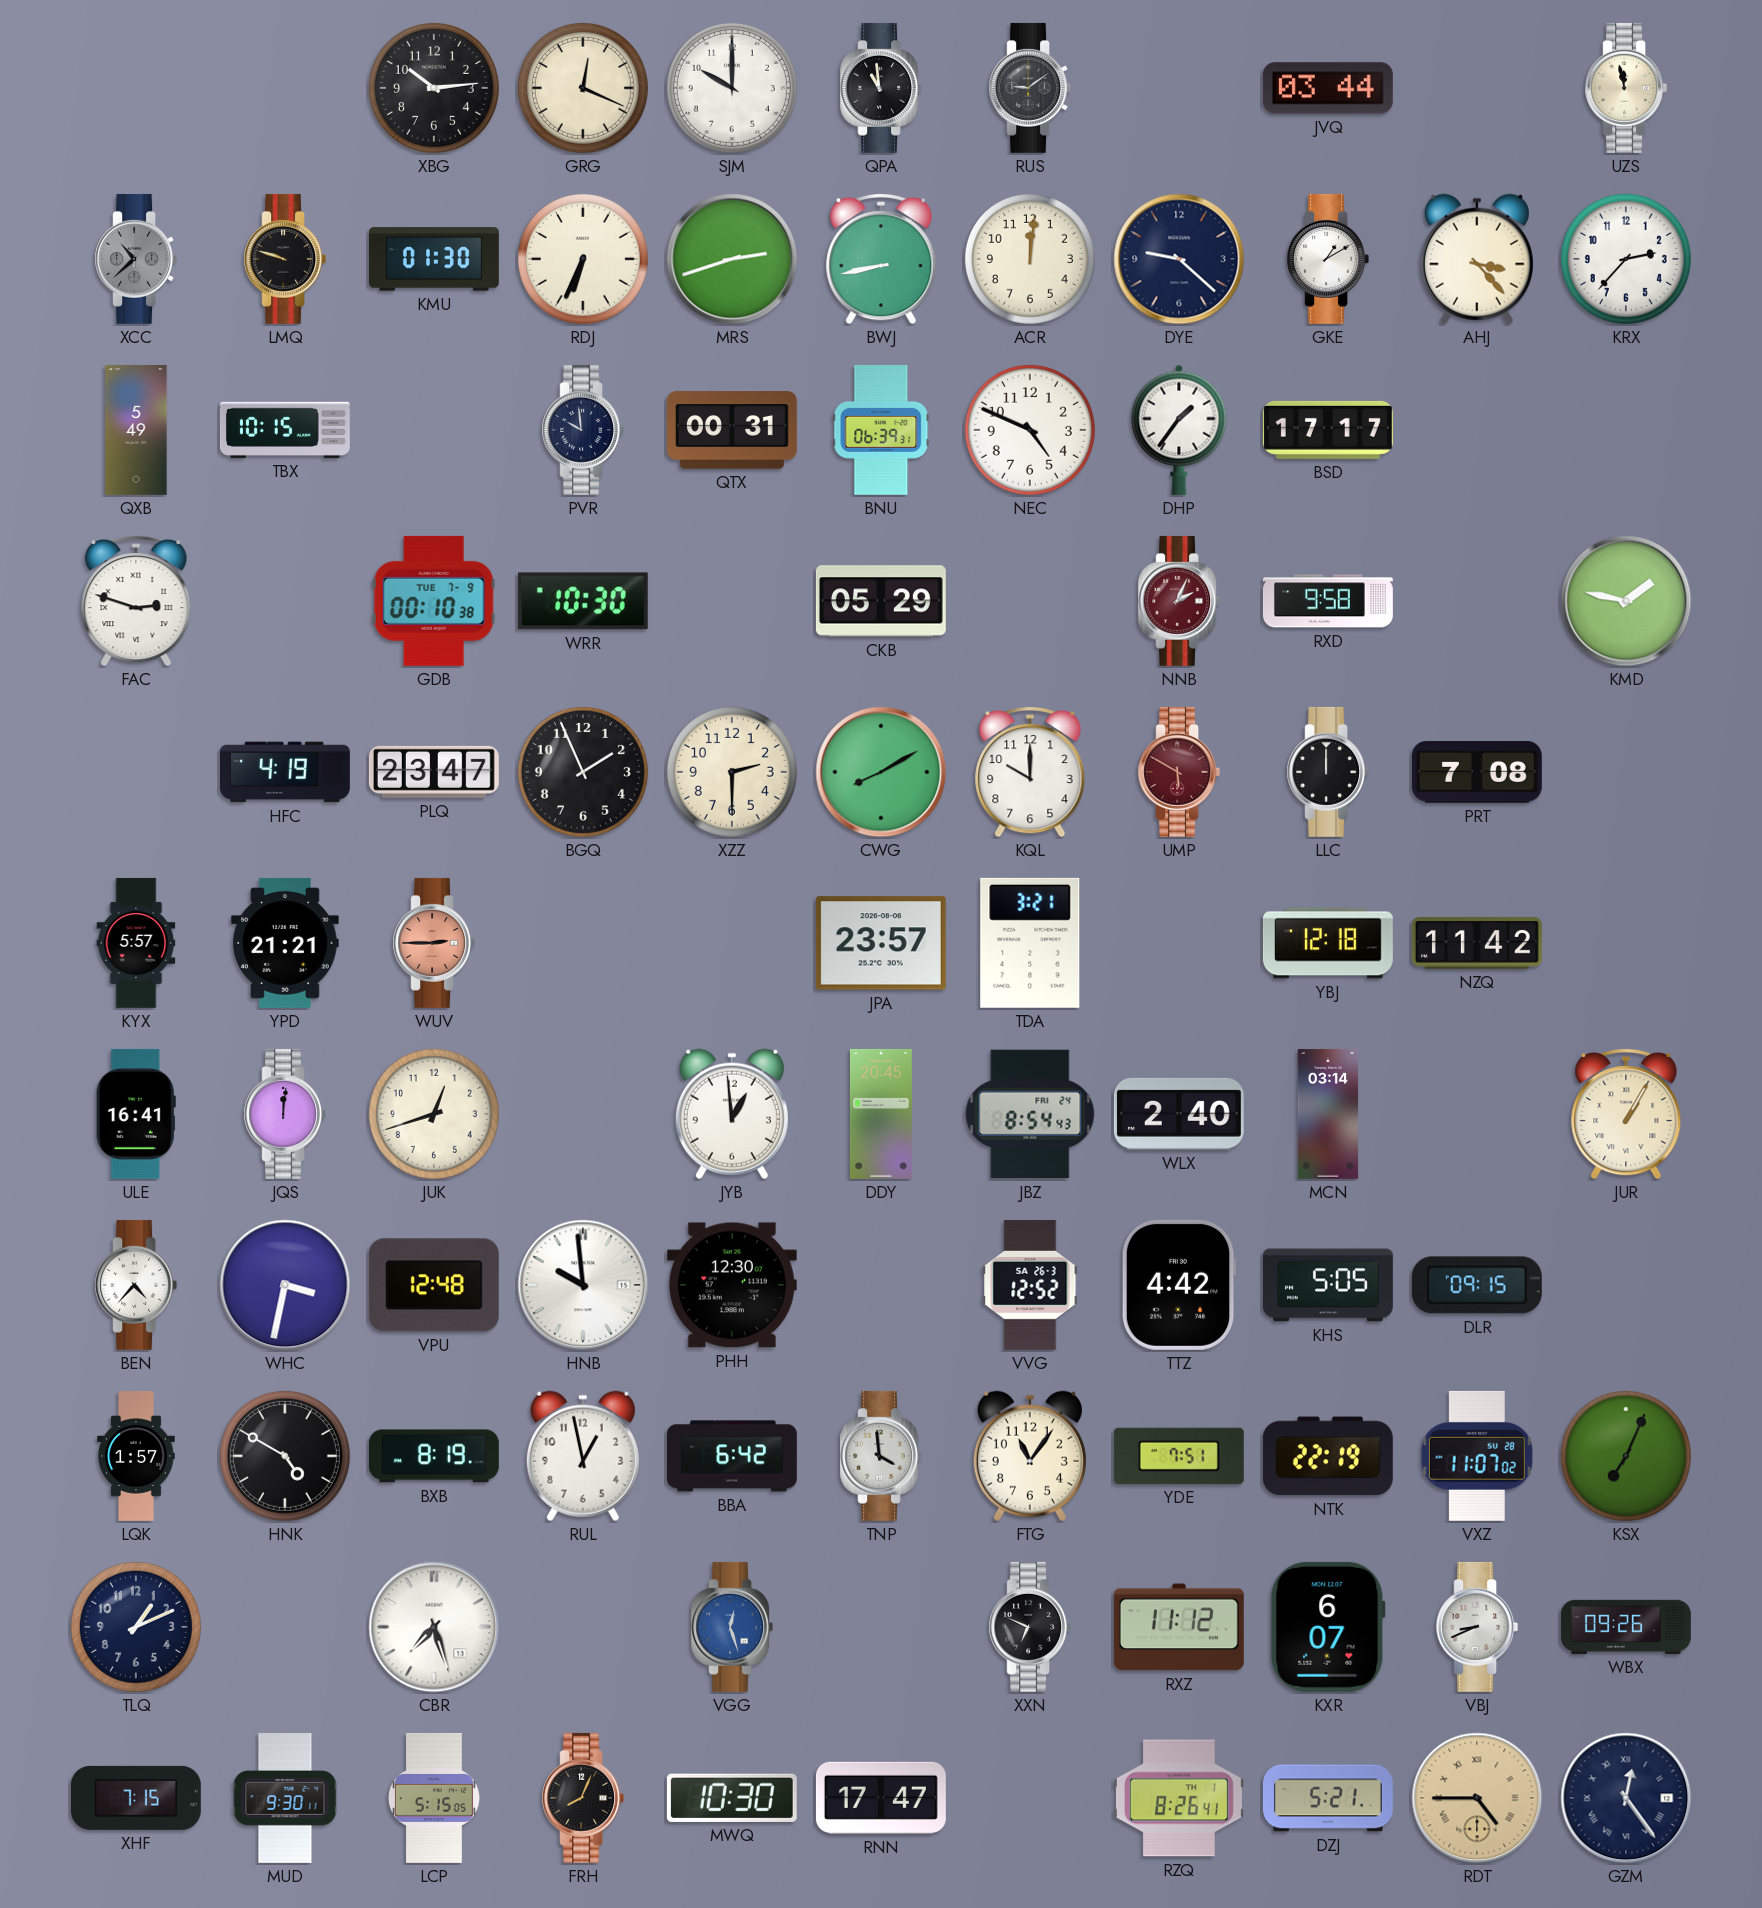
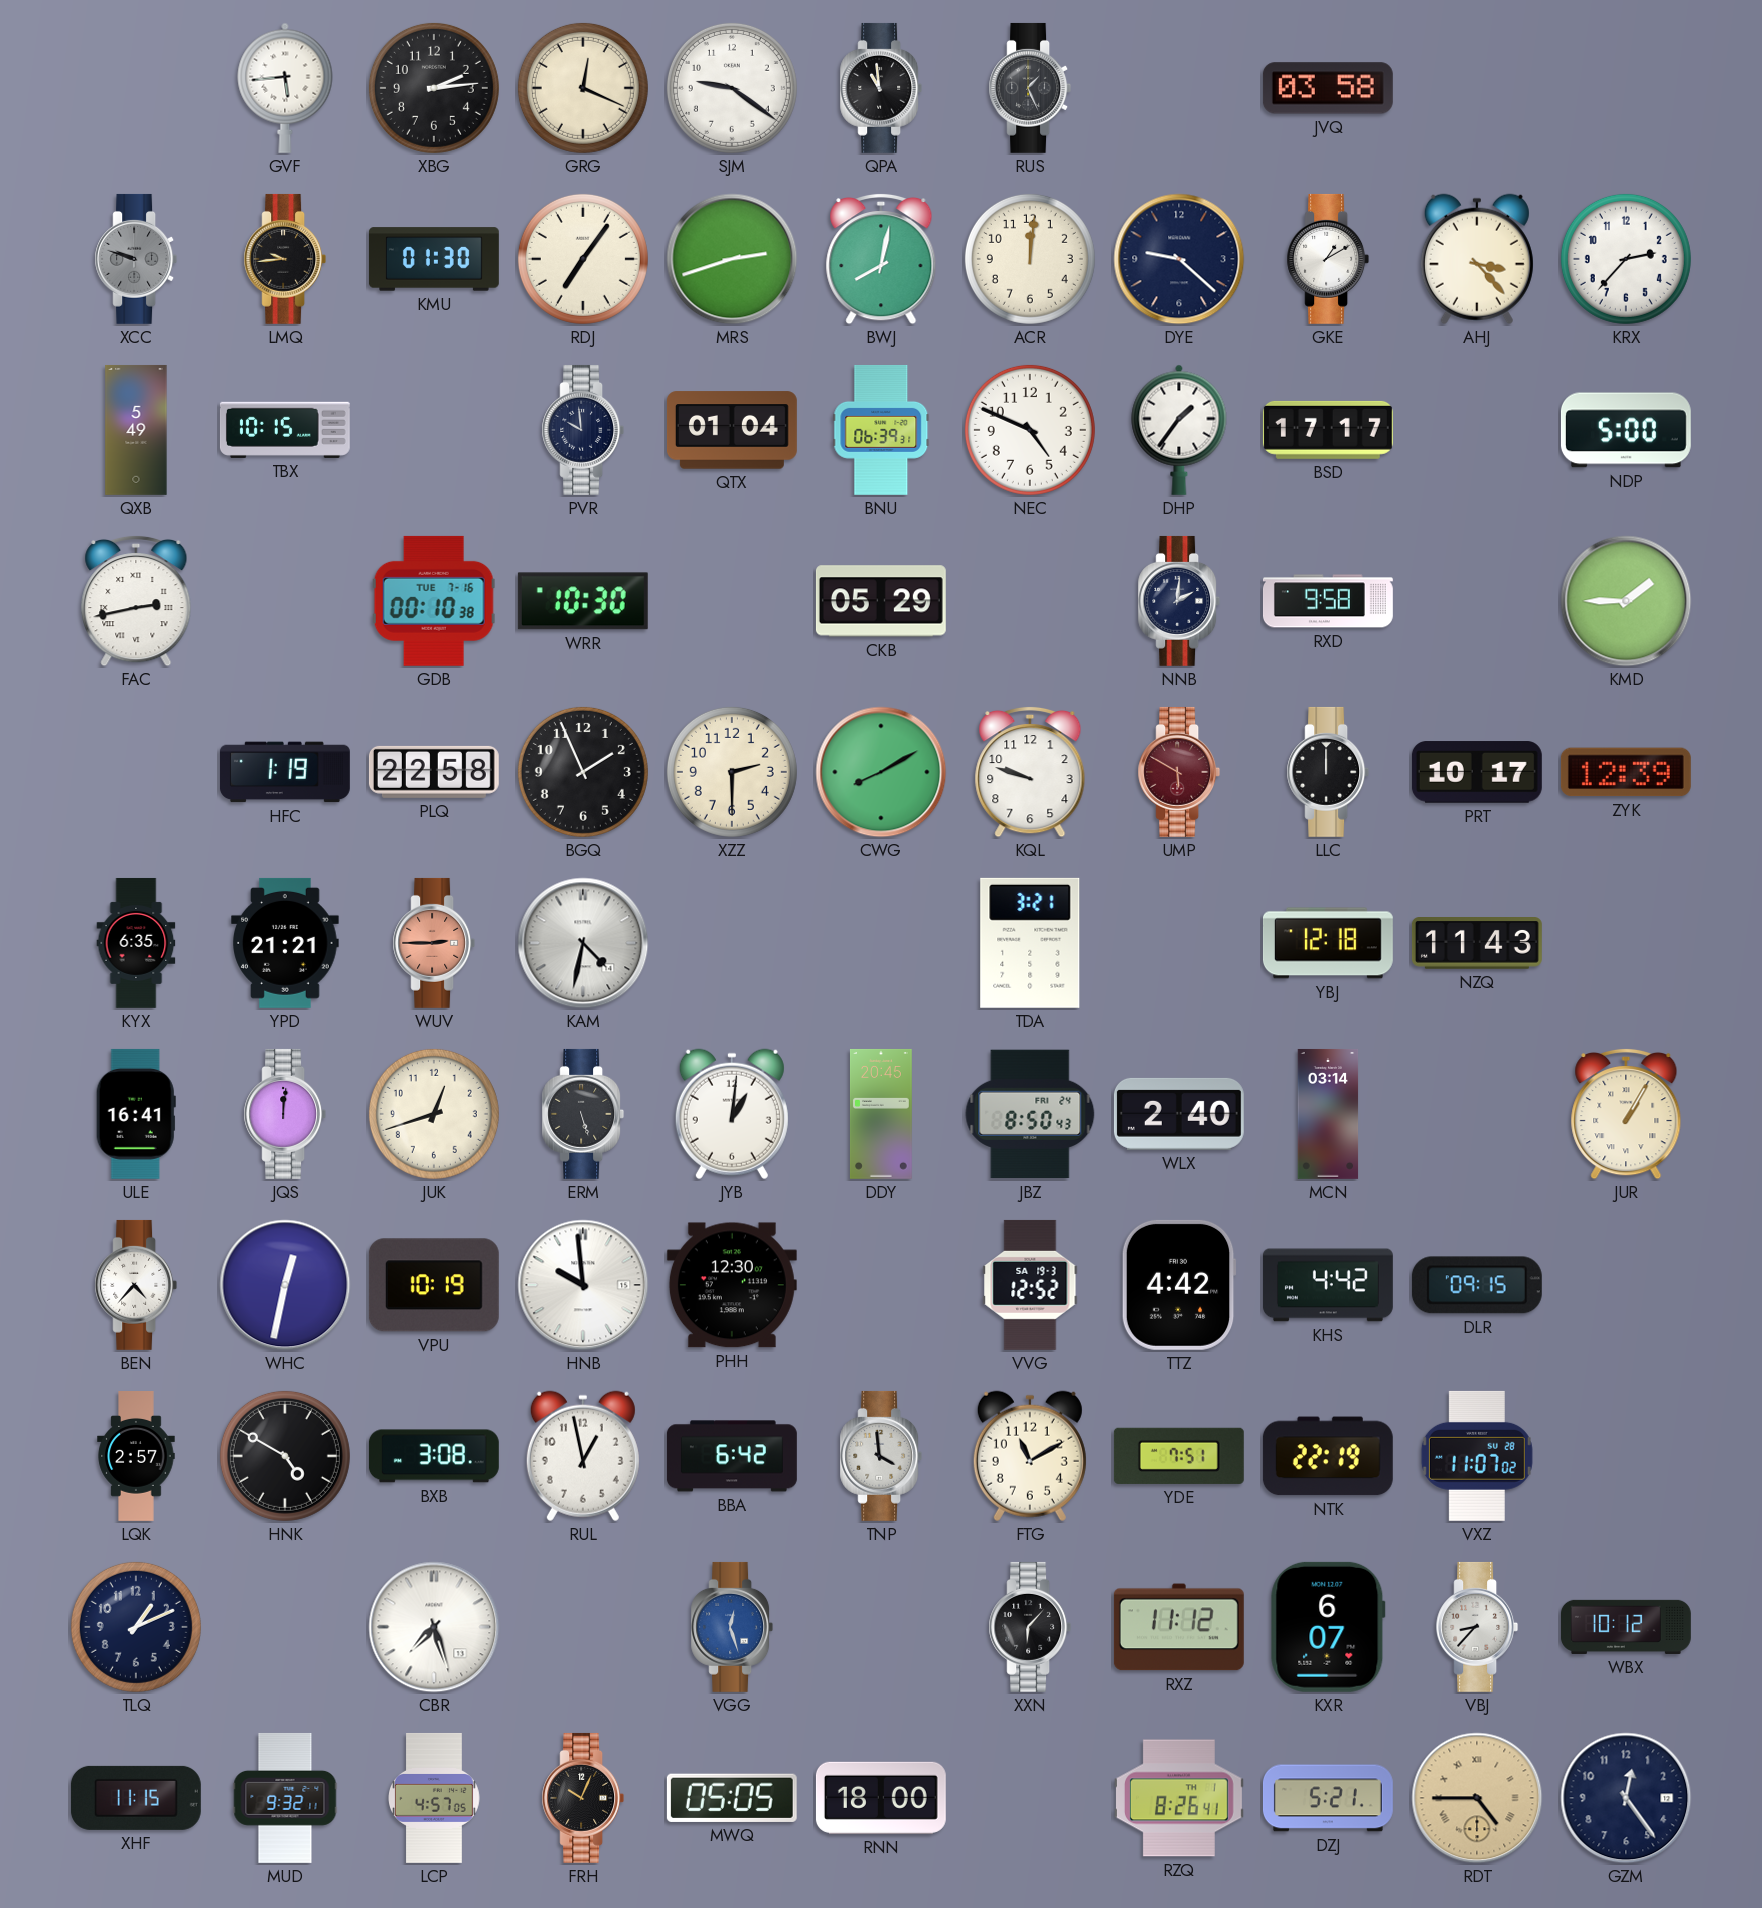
GVF: none -> 5:44
XBG: 10:14 -> 2:14
SJM: 10:00 -> 9:21
RUS: 9:09 -> 1:26
JVQ: 03:44 -> 03:58
UZS: 11:58 -> none
XCC: 10:38 -> 9:48
LMQ: 9:48 -> 9:44
RDJ: 6:34 -> 7:06
BWJ: 8:43 -> 8:02
QTX: 00:31 -> 01:04
NDP: none -> 5:00
FAC: 2:48 -> 2:43
GDB date: TUE 7-9 -> TUE 7-16
NNB: 2:04 -> 2:01
NNB dial: burgundy -> navy
KMD: 1:47 -> 1:45
HFC: 4:19 -> 1:19
PLQ: 23:47 -> 22:58
KQL: 10:00 -> 9:48
PRT: 7:08 -> 10:17
ZYK: none -> 12:39
KYX: 5:57 -> 6:35
KAM: none -> 4:32
JPA: 23:57 -> none
NZQ: 11:42 -> 11:43
ERM: none -> 5:27
JYB: 12:59 -> 1:01
JBZ: 8:54 -> 8:50
WHC: 3:32 -> 12:32
VPU: 12:48 -> 10:19
VVG date: SA 26-3 -> SA 19-3
KHS: 5:05 -> 4:42
LQK: 1:57 -> 2:57
BXB: 8:19 -> 3:08
FTG: 11:06 -> 11:10
KSX: 7:04 -> none
XXN: 6:49 -> 6:07
VBJ: 8:41 -> 8:37
WBX: 09:26 -> 10:12
XHF: 7:15 -> 11:15
MUD: 9:30 -> 9:32
LCP: 5:15 -> 4:57
FRH: 8:04 -> 10:04
MWQ: 10:30 -> 05:05
RNN: 17:47 -> 18:00
GZM numerals: Roman -> Arabic
